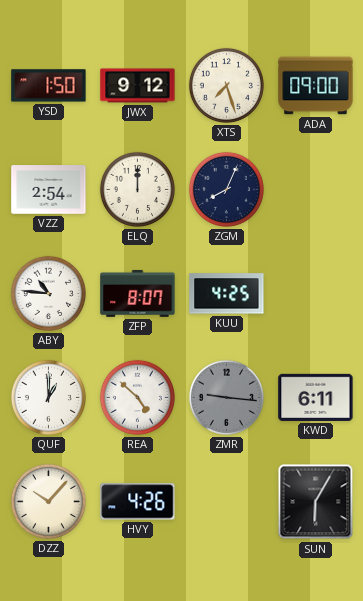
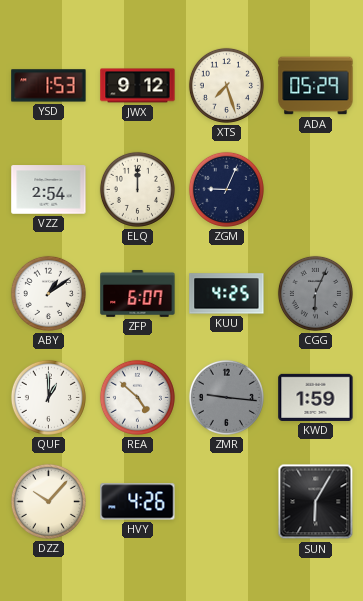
YSD: 1:50 -> 1:53
ADA: 09:00 -> 05:29
ZGM: 8:04 -> 9:04
ABY: 10:46 -> 1:09
ZFP: 8:07 -> 6:07
CGG: none -> 6:04
KWD: 6:11 -> 1:59
